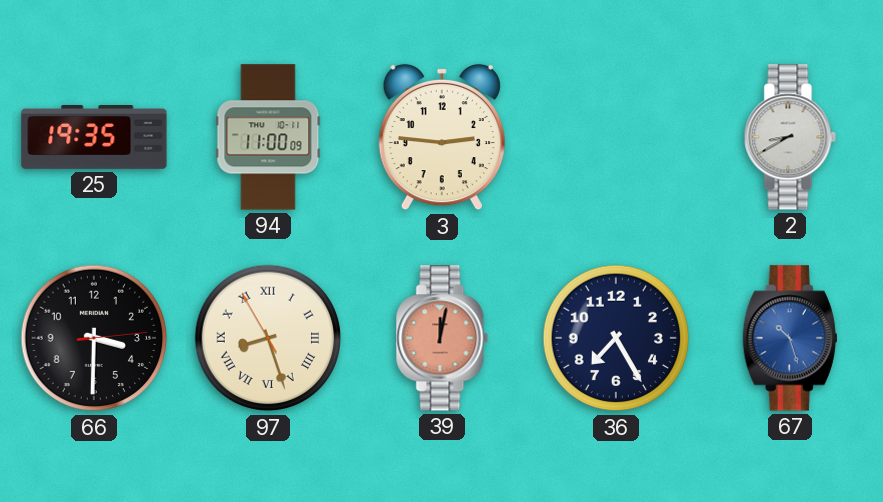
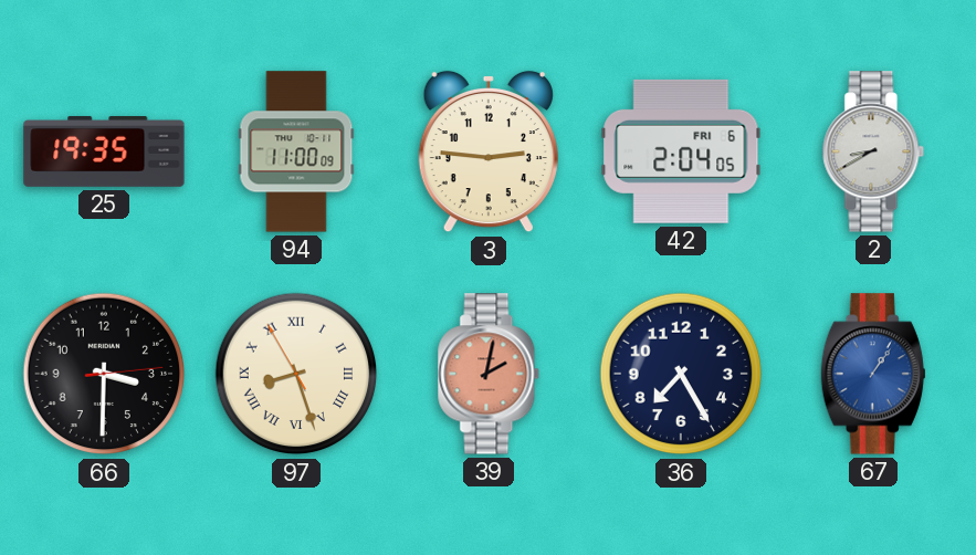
42: none -> 2:04
39: 12:02 -> 2:02
67: 10:27 -> 1:06
